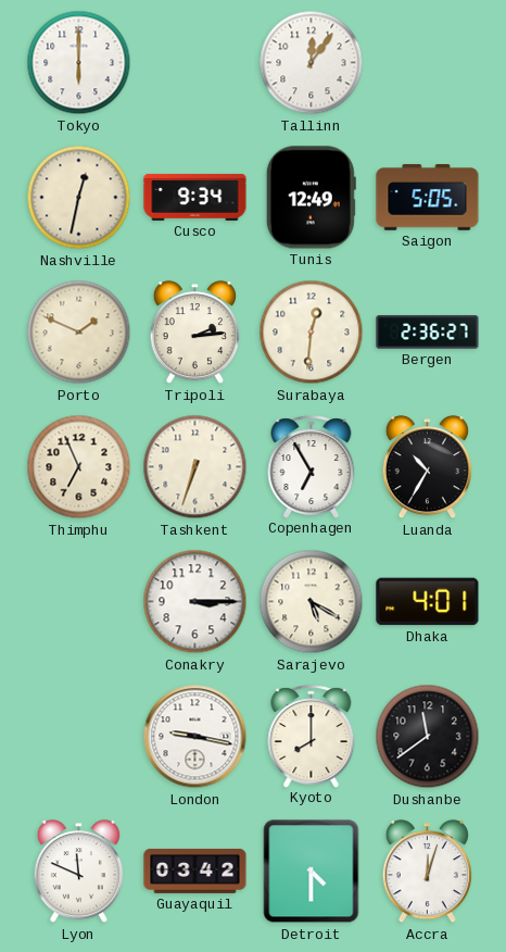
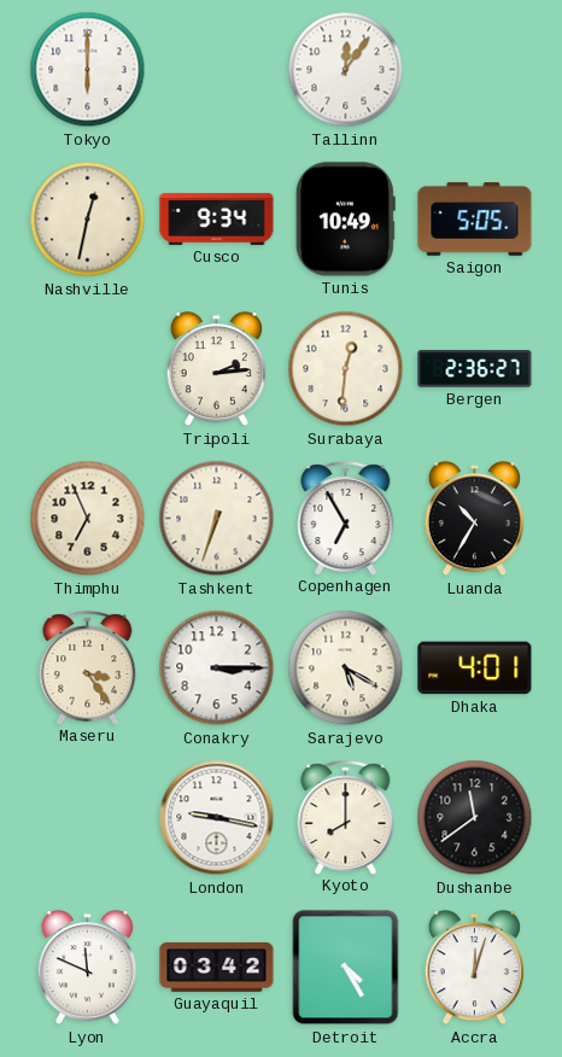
Tunis: 12:49 -> 10:49
Porto: 1:49 -> none
Maseru: none -> 3:24
Detroit: 4:30 -> 4:25
